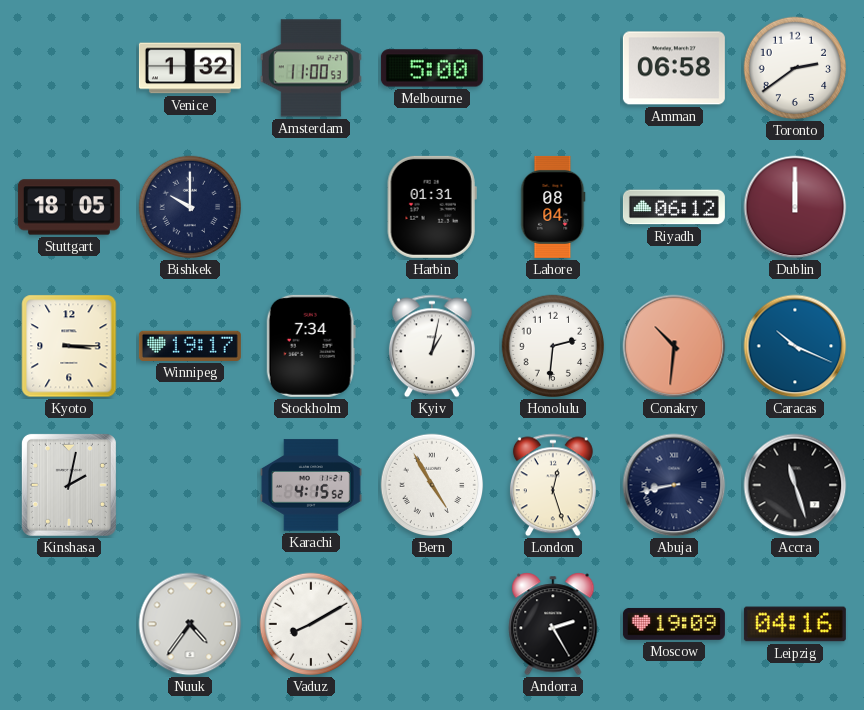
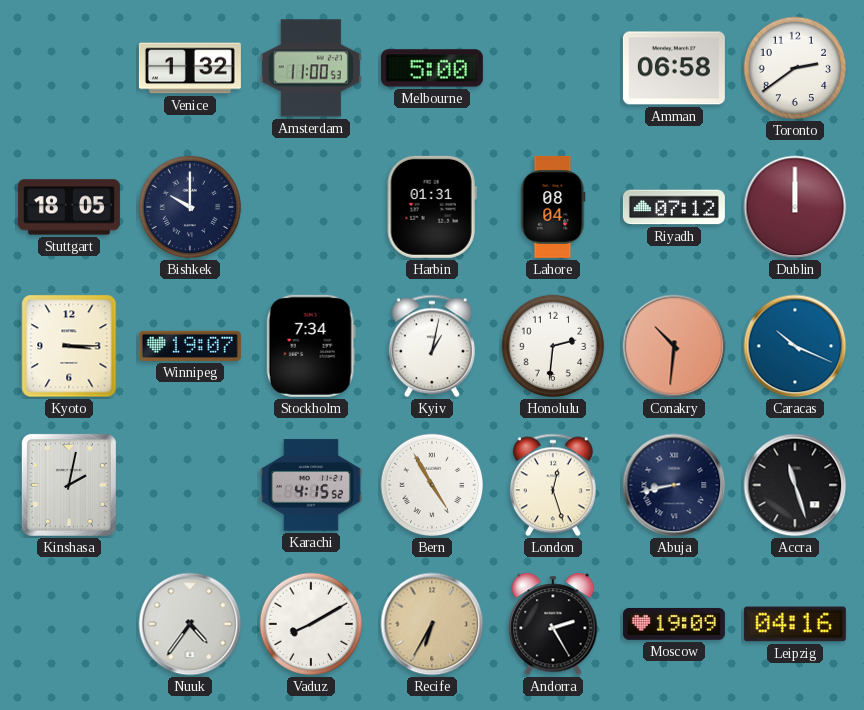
Riyadh: 06:12 -> 07:12
Winnipeg: 19:17 -> 19:07
Recife: none -> 6:35
